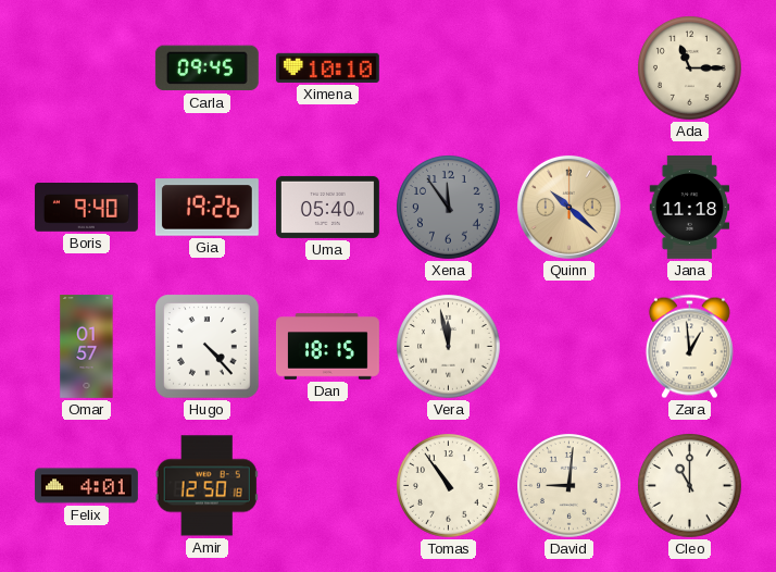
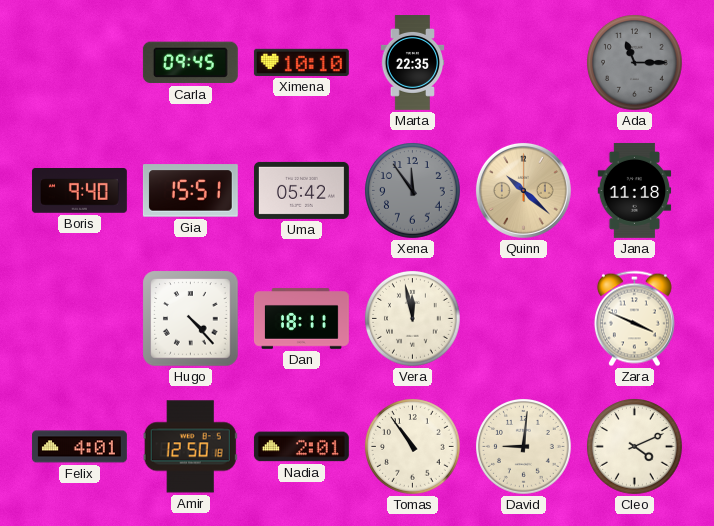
Marta: none -> 22:35
Ada dial: cream -> grey
Gia: 19:26 -> 15:51
Uma: 05:40 -> 05:42
Omar: 01:57 -> none
Dan: 18:15 -> 18:11
Zara: 12:59 -> 3:49
Nadia: none -> 2:01
Cleo: 11:00 -> 4:11
